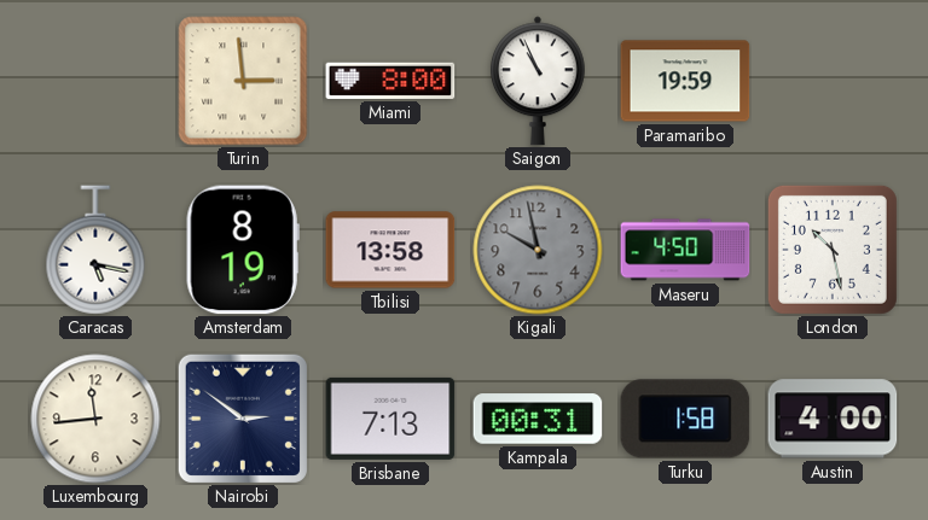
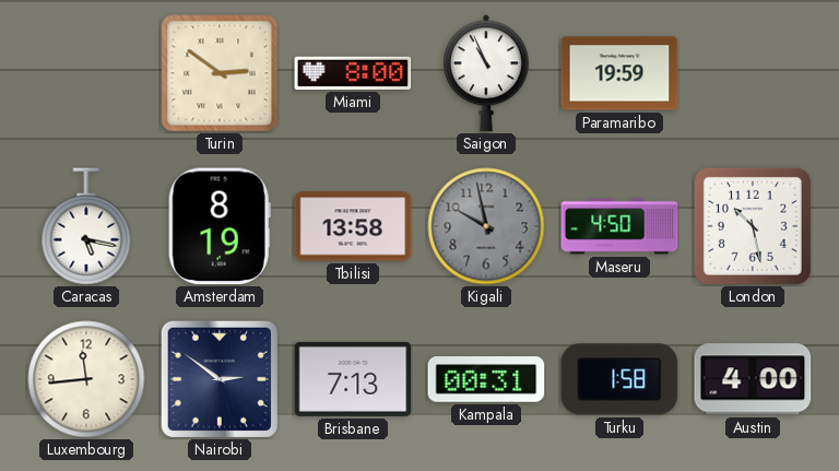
Turin: 2:59 -> 2:51
